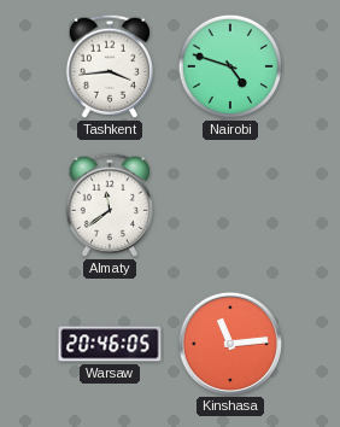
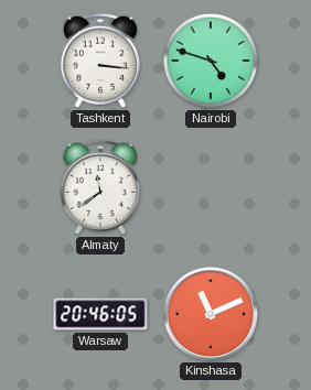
Tashkent: 3:44 -> 3:16
Kinshasa: 11:14 -> 11:11
